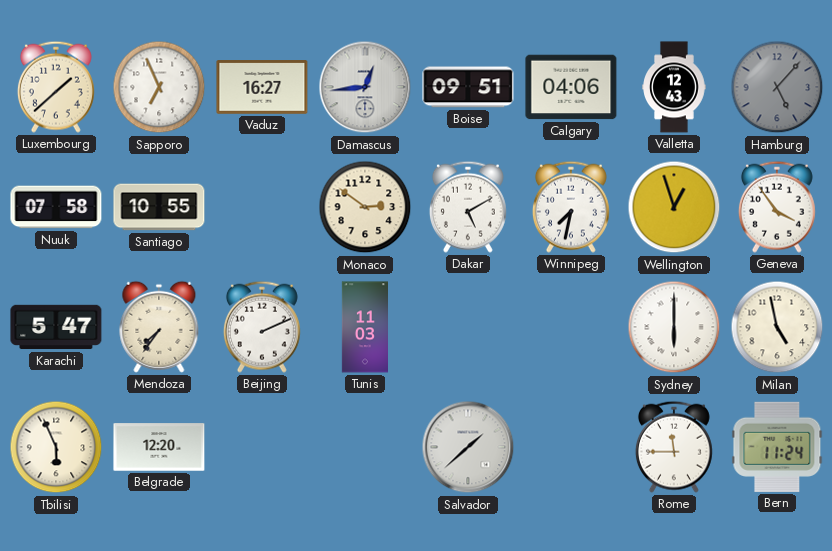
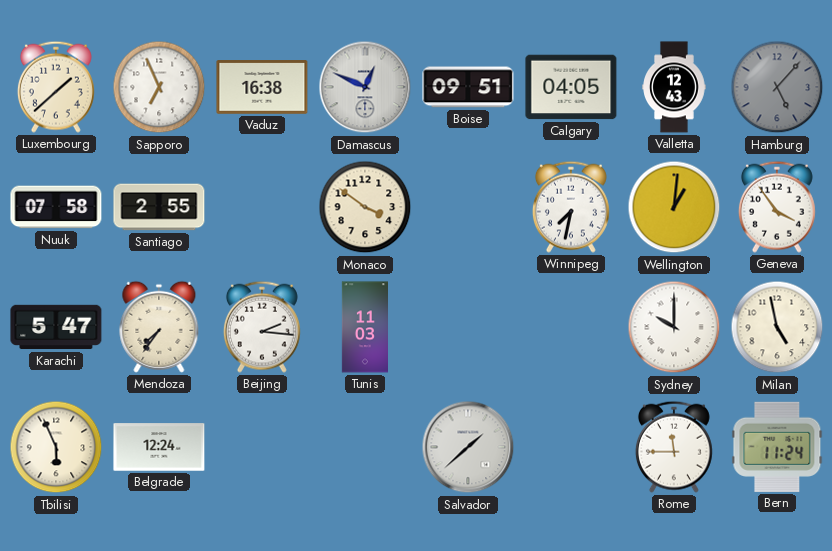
Vaduz: 16:27 -> 16:38
Damascus: 12:44 -> 12:49
Calgary: 04:06 -> 04:05
Santiago: 10:55 -> 2:55
Monaco: 2:51 -> 3:51
Dakar: 5:10 -> none
Wellington: 12:57 -> 1:01
Beijing: 2:11 -> 2:16
Sydney: 6:00 -> 10:00
Belgrade: 12:20 -> 12:24
